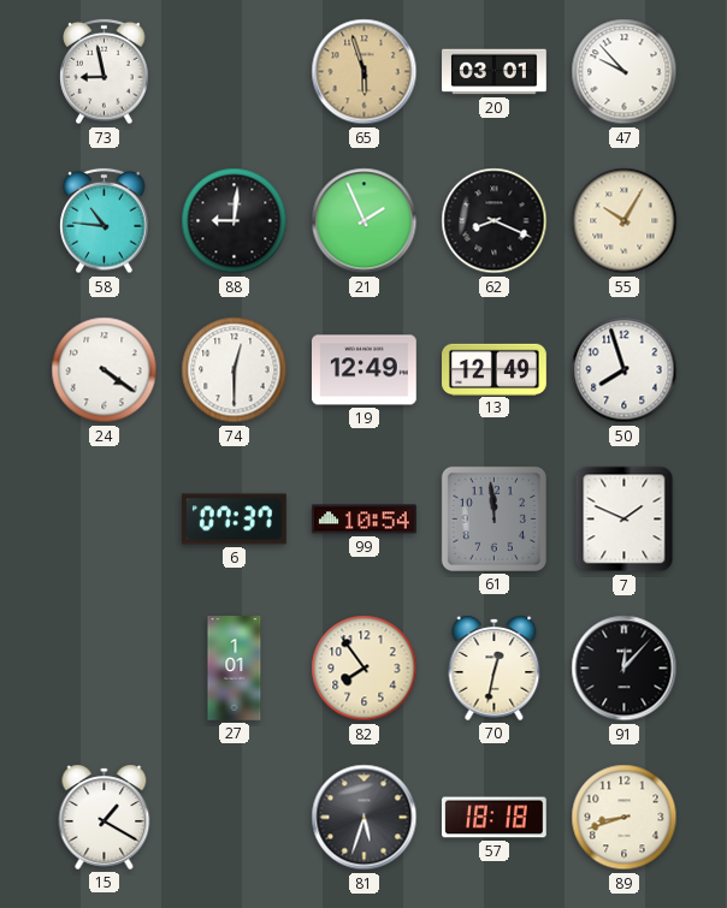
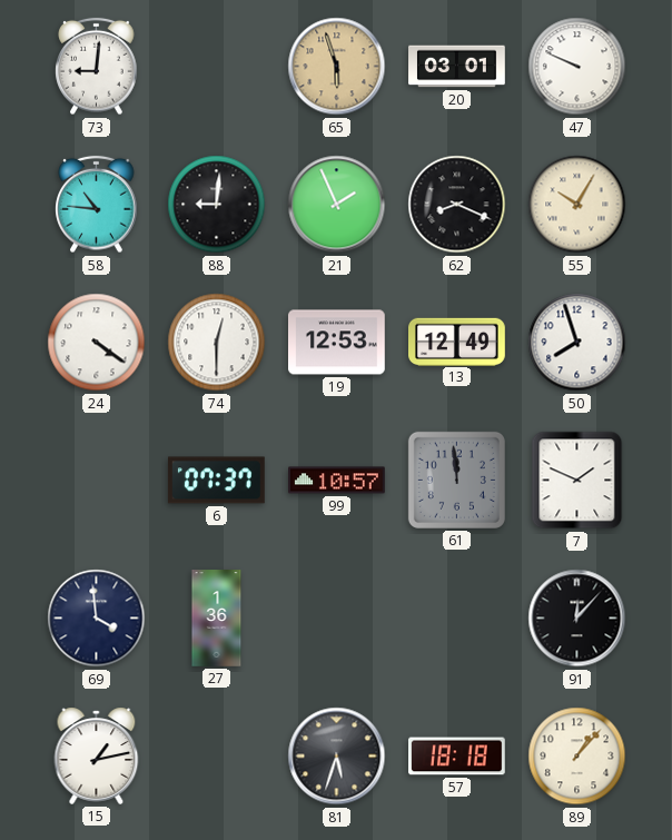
73: 8:58 -> 9:01
47: 9:53 -> 9:49
19: 12:49 -> 12:53
99: 10:54 -> 10:57
69: none -> 3:59
27: 1:01 -> 1:36
82: 7:54 -> none
70: 12:32 -> none
15: 1:20 -> 1:13
89: 8:42 -> 1:07
